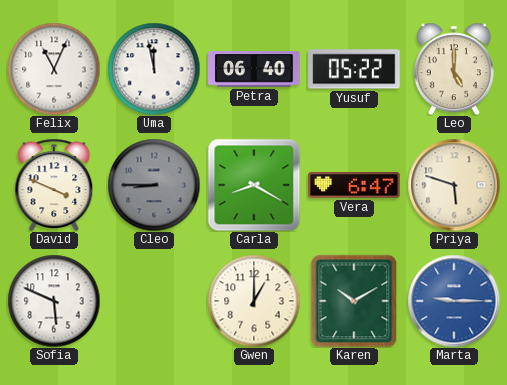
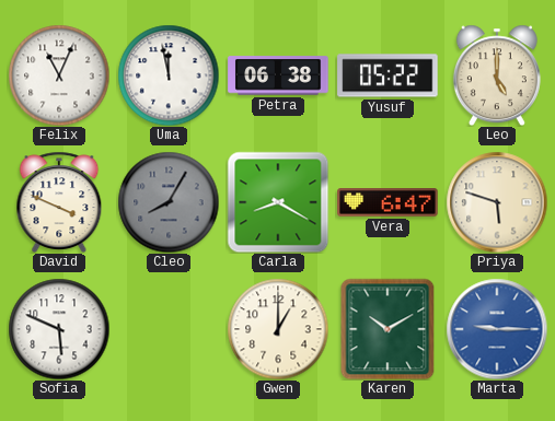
Petra: 06:40 -> 06:38
Cleo: 8:45 -> 8:05
